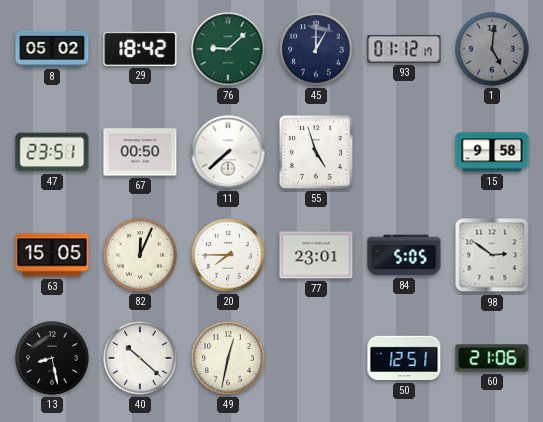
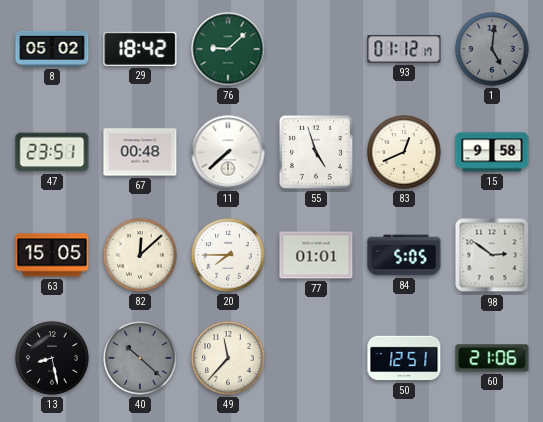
45: 1:00 -> none
67: 00:50 -> 00:48
83: none -> 12:41
82: 12:04 -> 12:08
77: 23:01 -> 01:01
40 dial: white -> grey
49: 12:32 -> 11:37
